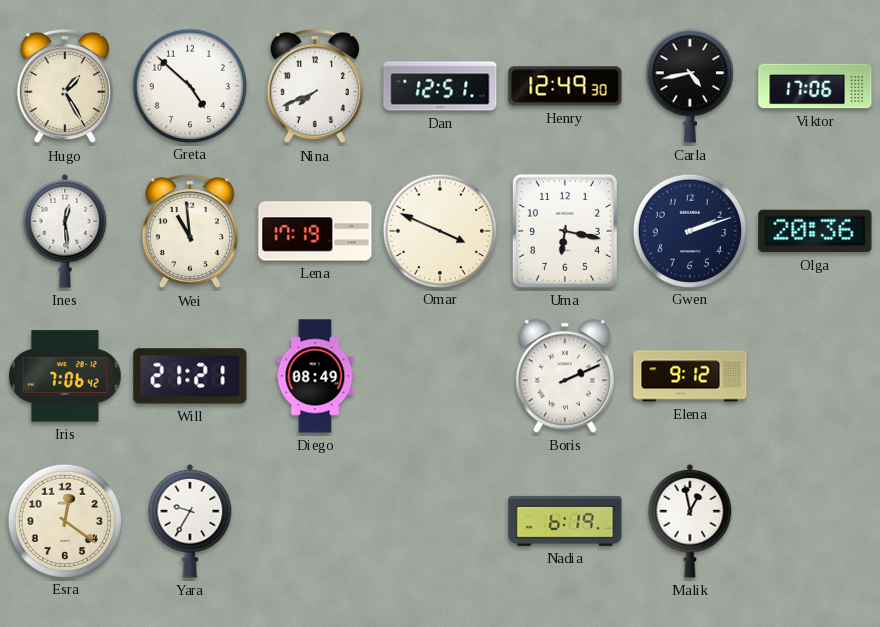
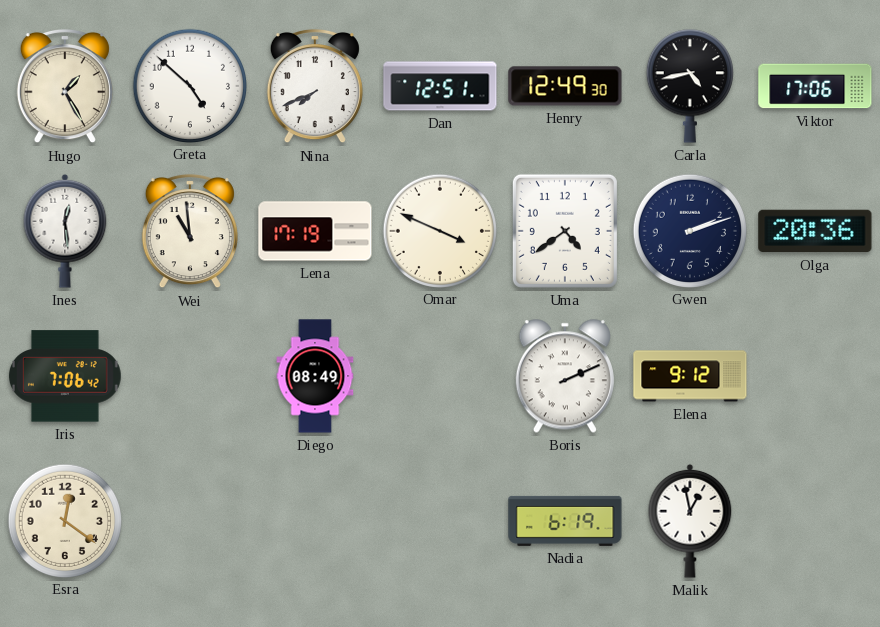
Uma: 6:17 -> 4:39
Will: 21:21 -> none
Yara: 9:35 -> none
